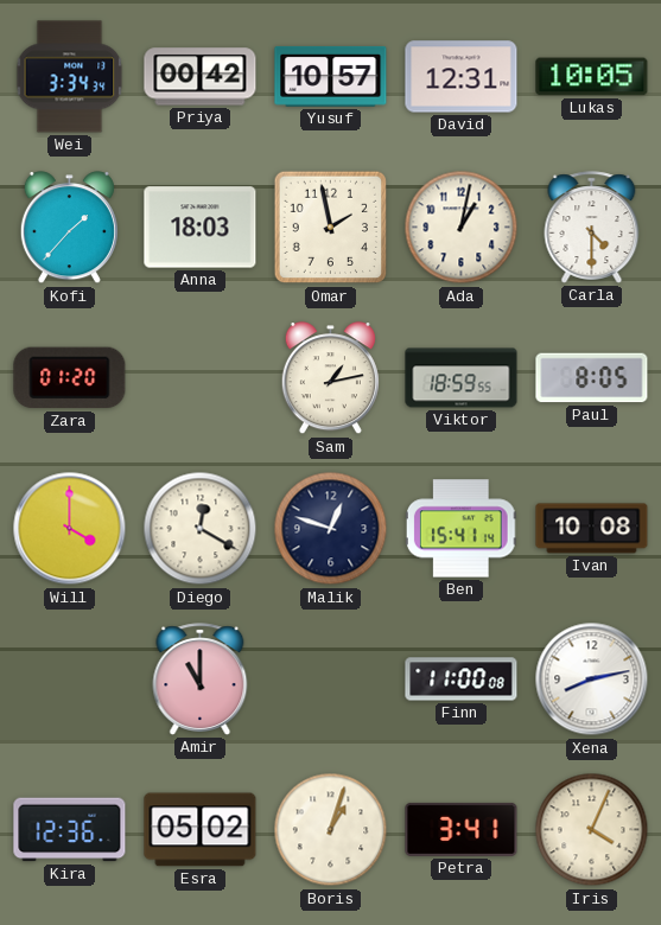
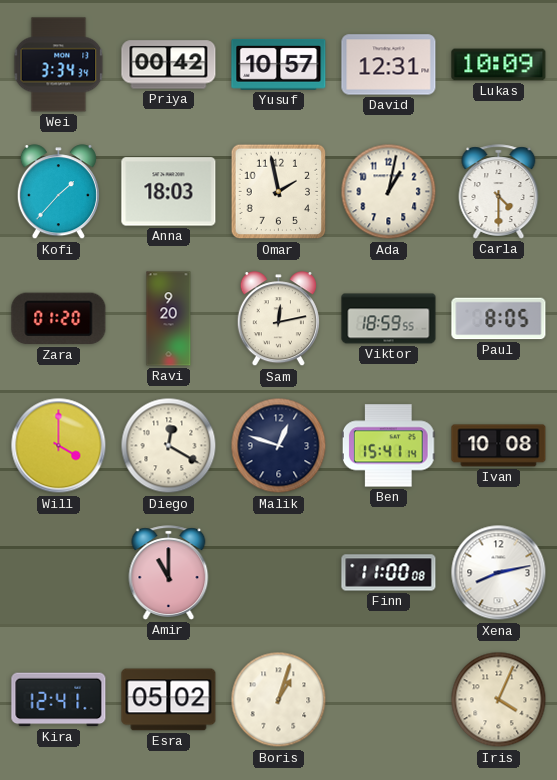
Lukas: 10:05 -> 10:09
Ravi: none -> 9:20
Sam: 1:13 -> 12:13
Kira: 12:36 -> 12:41
Petra: 3:41 -> none
